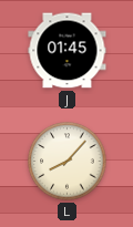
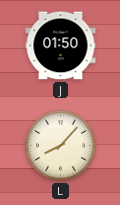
J: 01:45 -> 01:50
